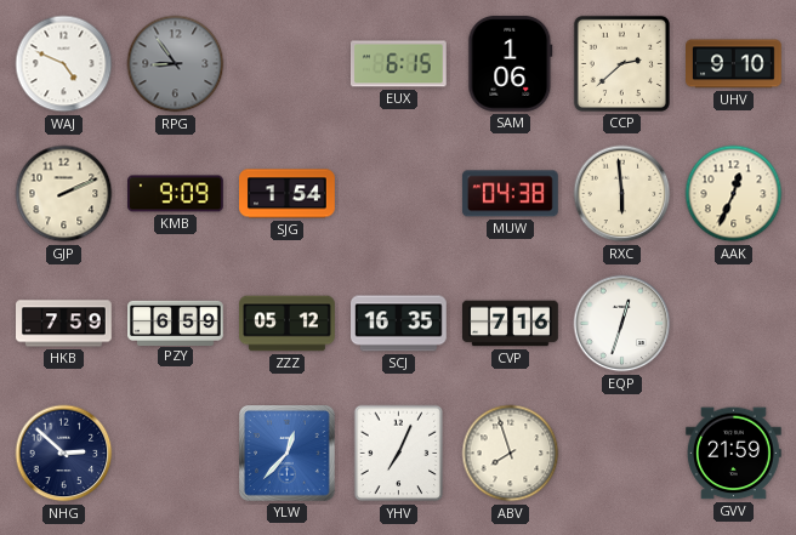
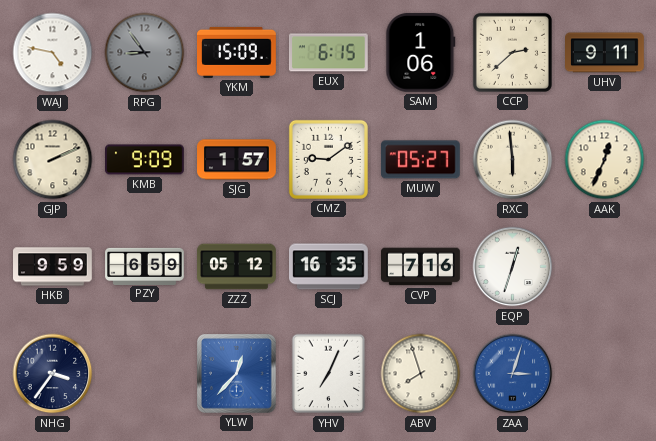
WAJ: 4:49 -> 4:47
YKM: none -> 15:09
UHV: 9:10 -> 9:11
SJG: 1:54 -> 1:57
CMZ: none -> 9:09
MUW: 04:38 -> 05:27
HKB: 7:59 -> 9:59
NHG: 2:52 -> 3:36
ZAA: none -> 3:03
GVV: 21:59 -> none
